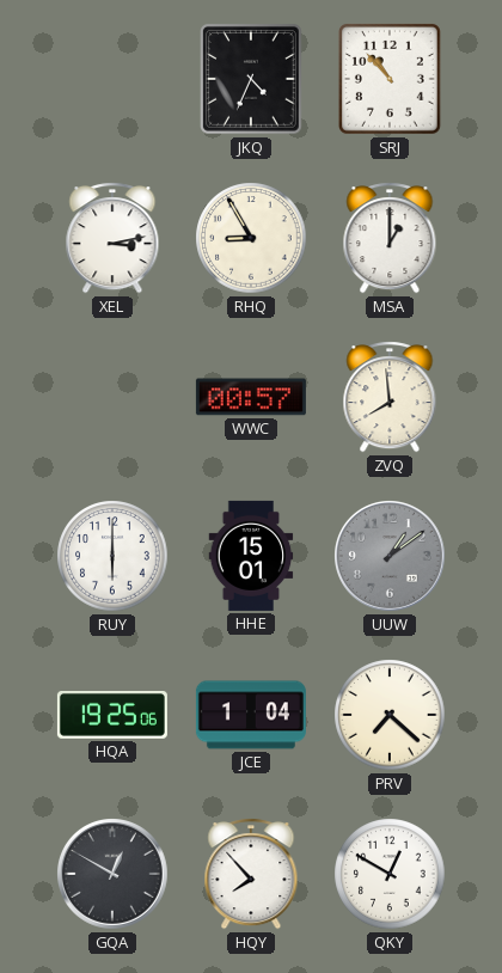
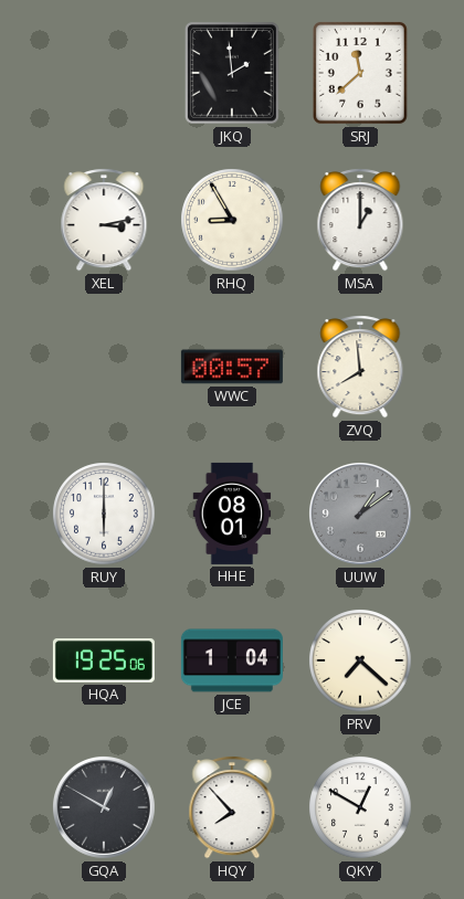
JKQ: 4:34 -> 1:59
SRJ: 10:53 -> 11:38
HHE: 15:01 -> 08:01
